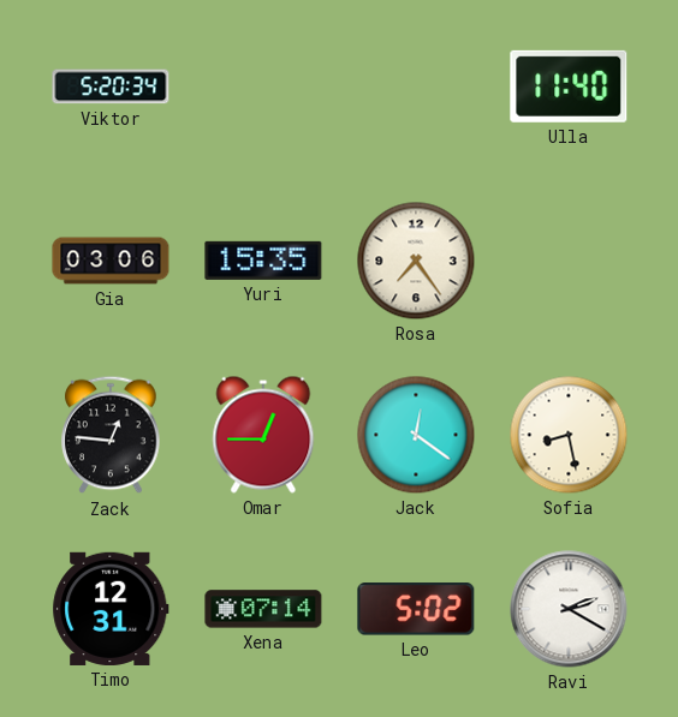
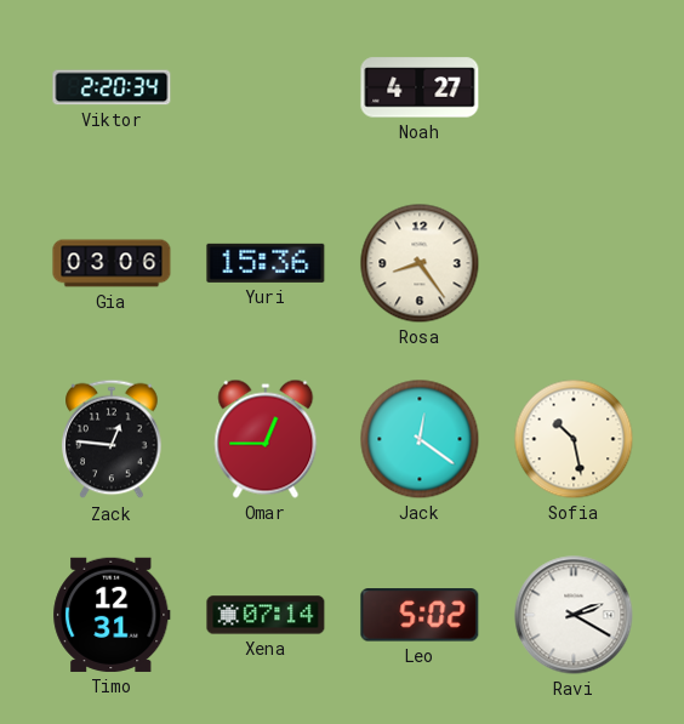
Viktor: 5:20 -> 2:20
Noah: none -> 4:27
Ulla: 11:40 -> none
Yuri: 15:35 -> 15:36
Rosa: 7:24 -> 8:24
Sofia: 8:28 -> 10:28
